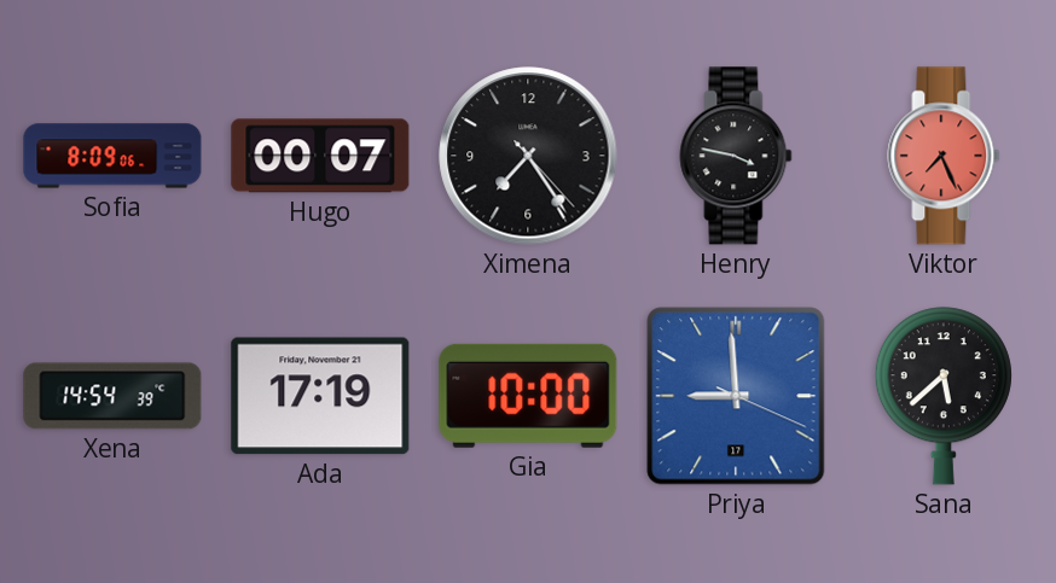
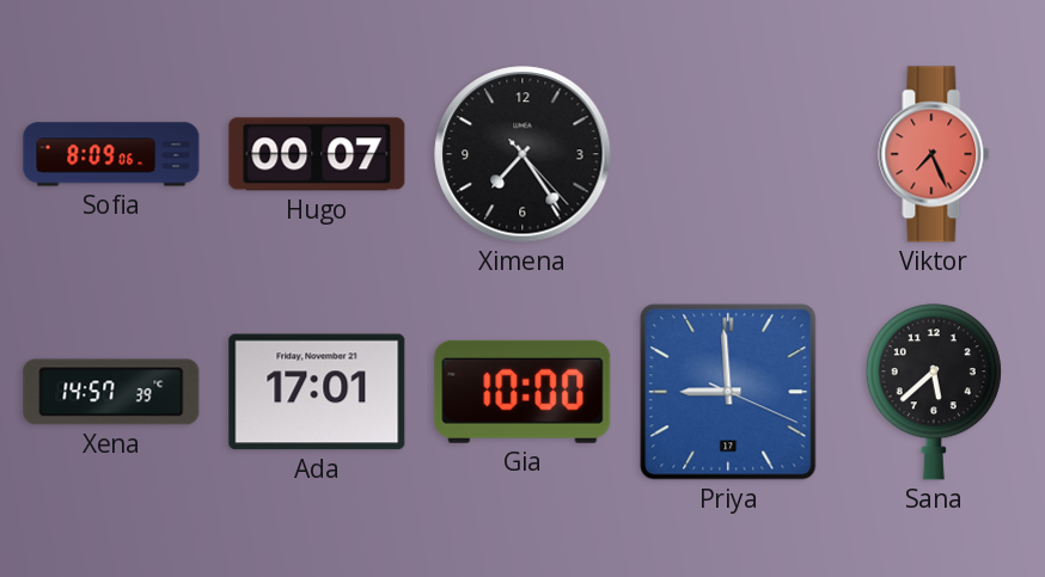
Henry: 3:47 -> none
Xena: 14:54 -> 14:57
Ada: 17:19 -> 17:01
